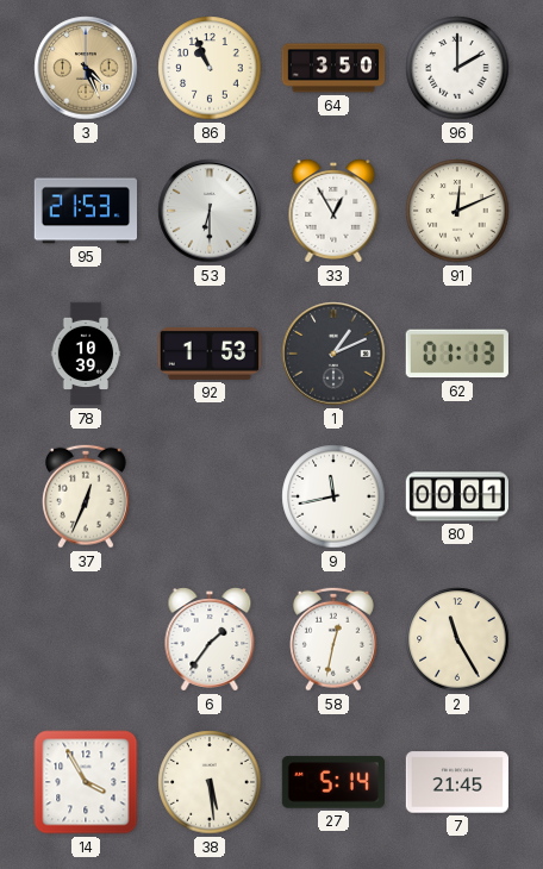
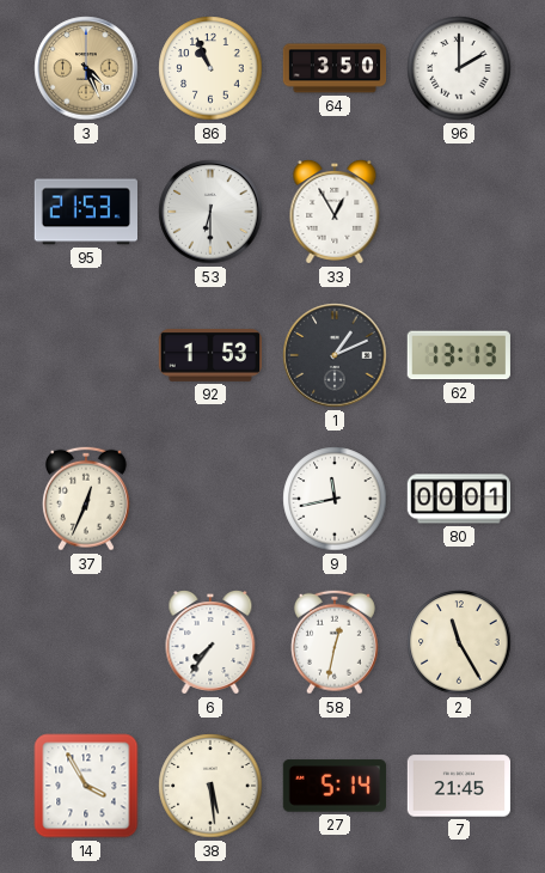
91: 12:11 -> none
78: 10:39 -> none
62: 01:13 -> 13:13
6: 1:36 -> 7:36
